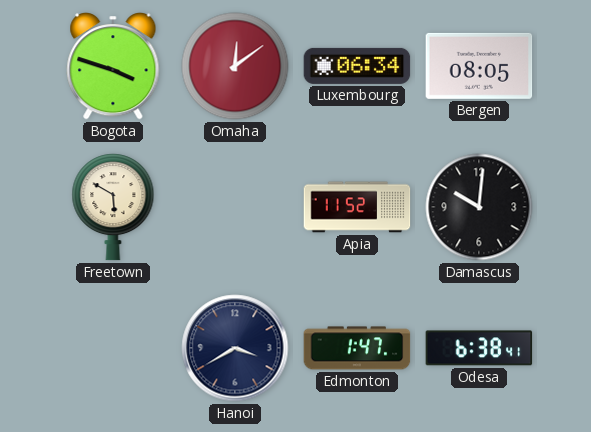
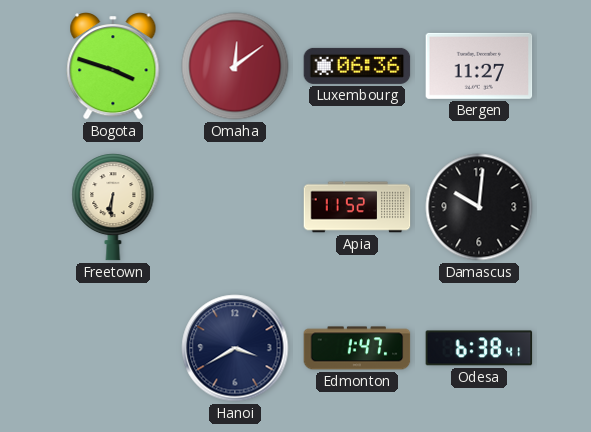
Luxembourg: 06:34 -> 06:36
Bergen: 08:05 -> 11:27
Freetown: 5:50 -> 6:31
